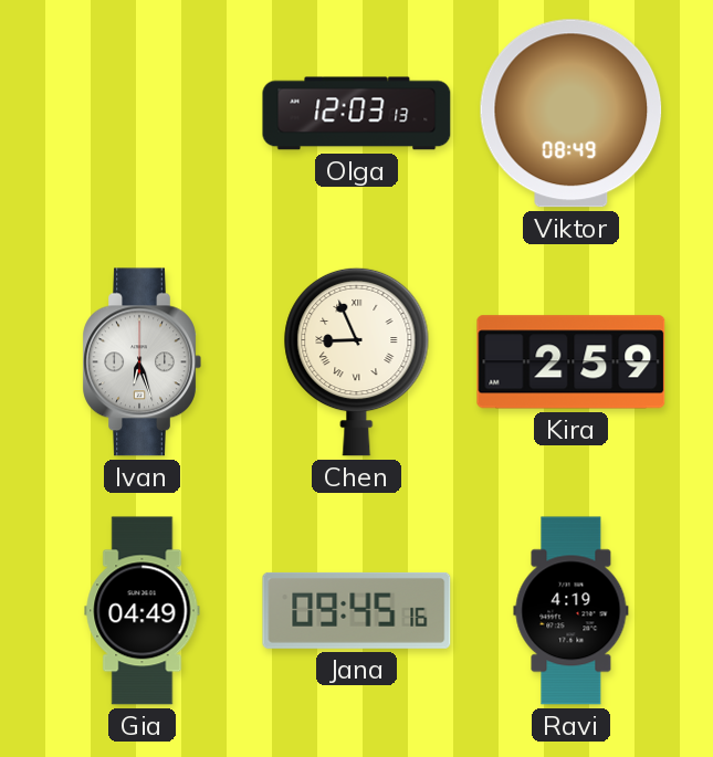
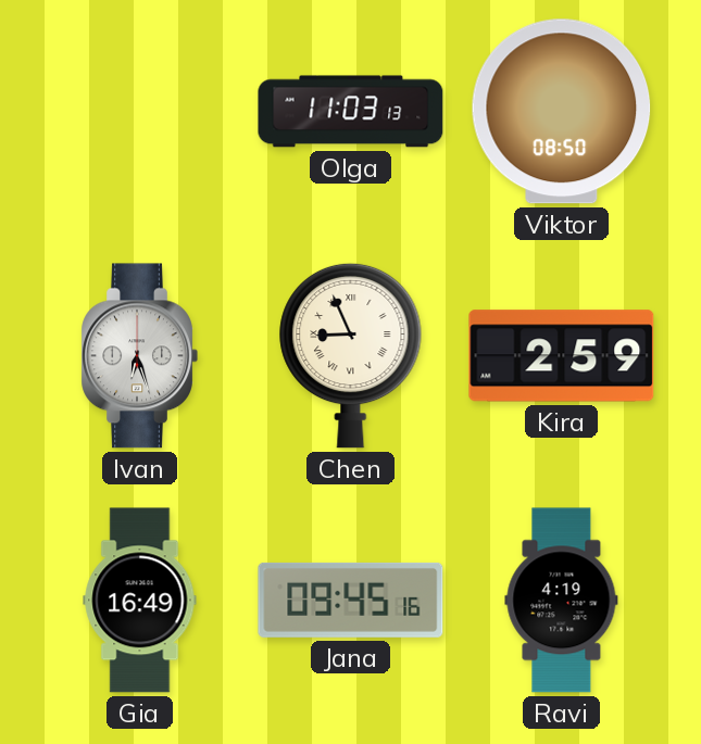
Olga: 12:03 -> 11:03
Viktor: 08:49 -> 08:50
Gia: 04:49 -> 16:49
